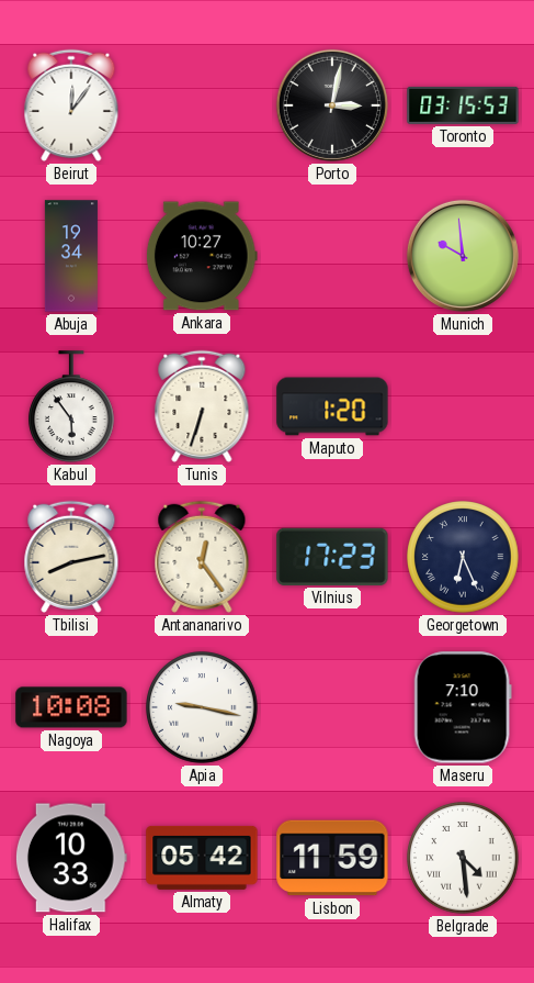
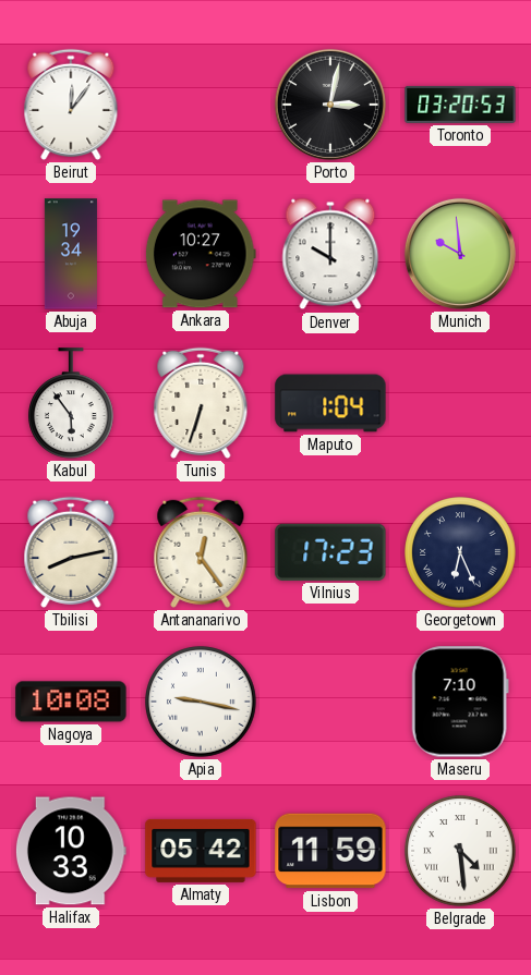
Toronto: 03:15 -> 03:20
Denver: none -> 10:00
Maputo: 1:20 -> 1:04
